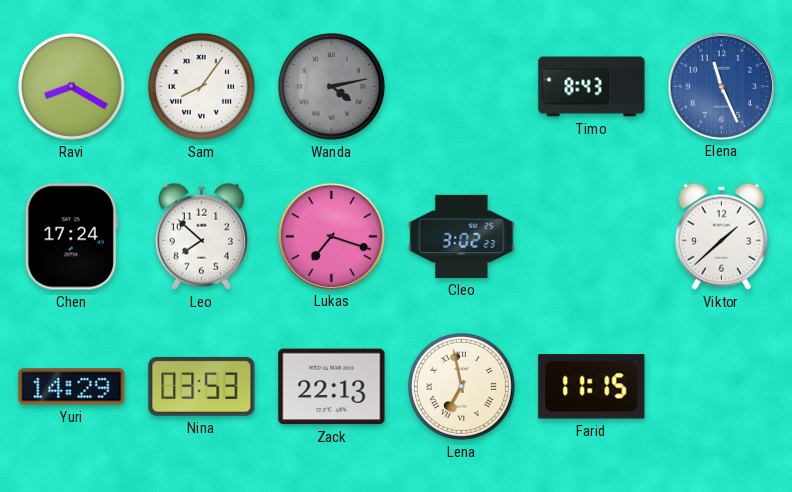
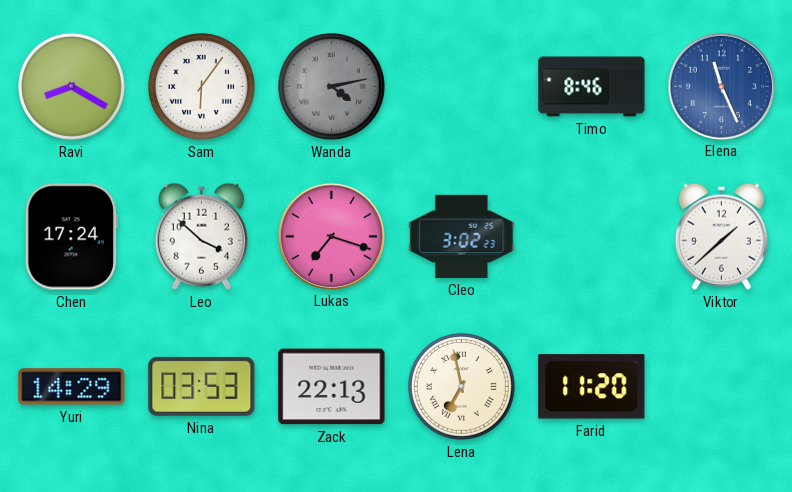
Sam: 8:06 -> 6:06
Timo: 8:43 -> 8:46
Leo: 7:52 -> 3:52
Farid: 11:15 -> 11:20
